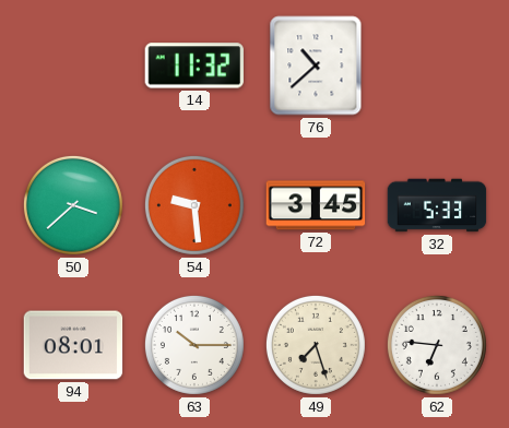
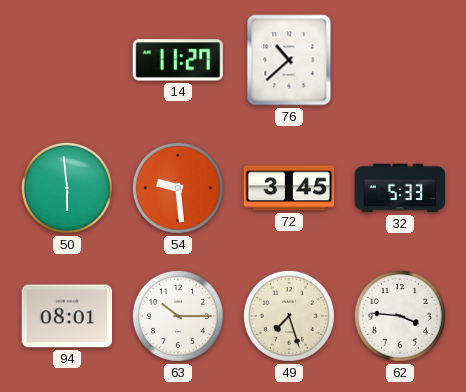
14: 11:32 -> 11:27
50: 3:38 -> 5:59
62: 6:46 -> 3:46
